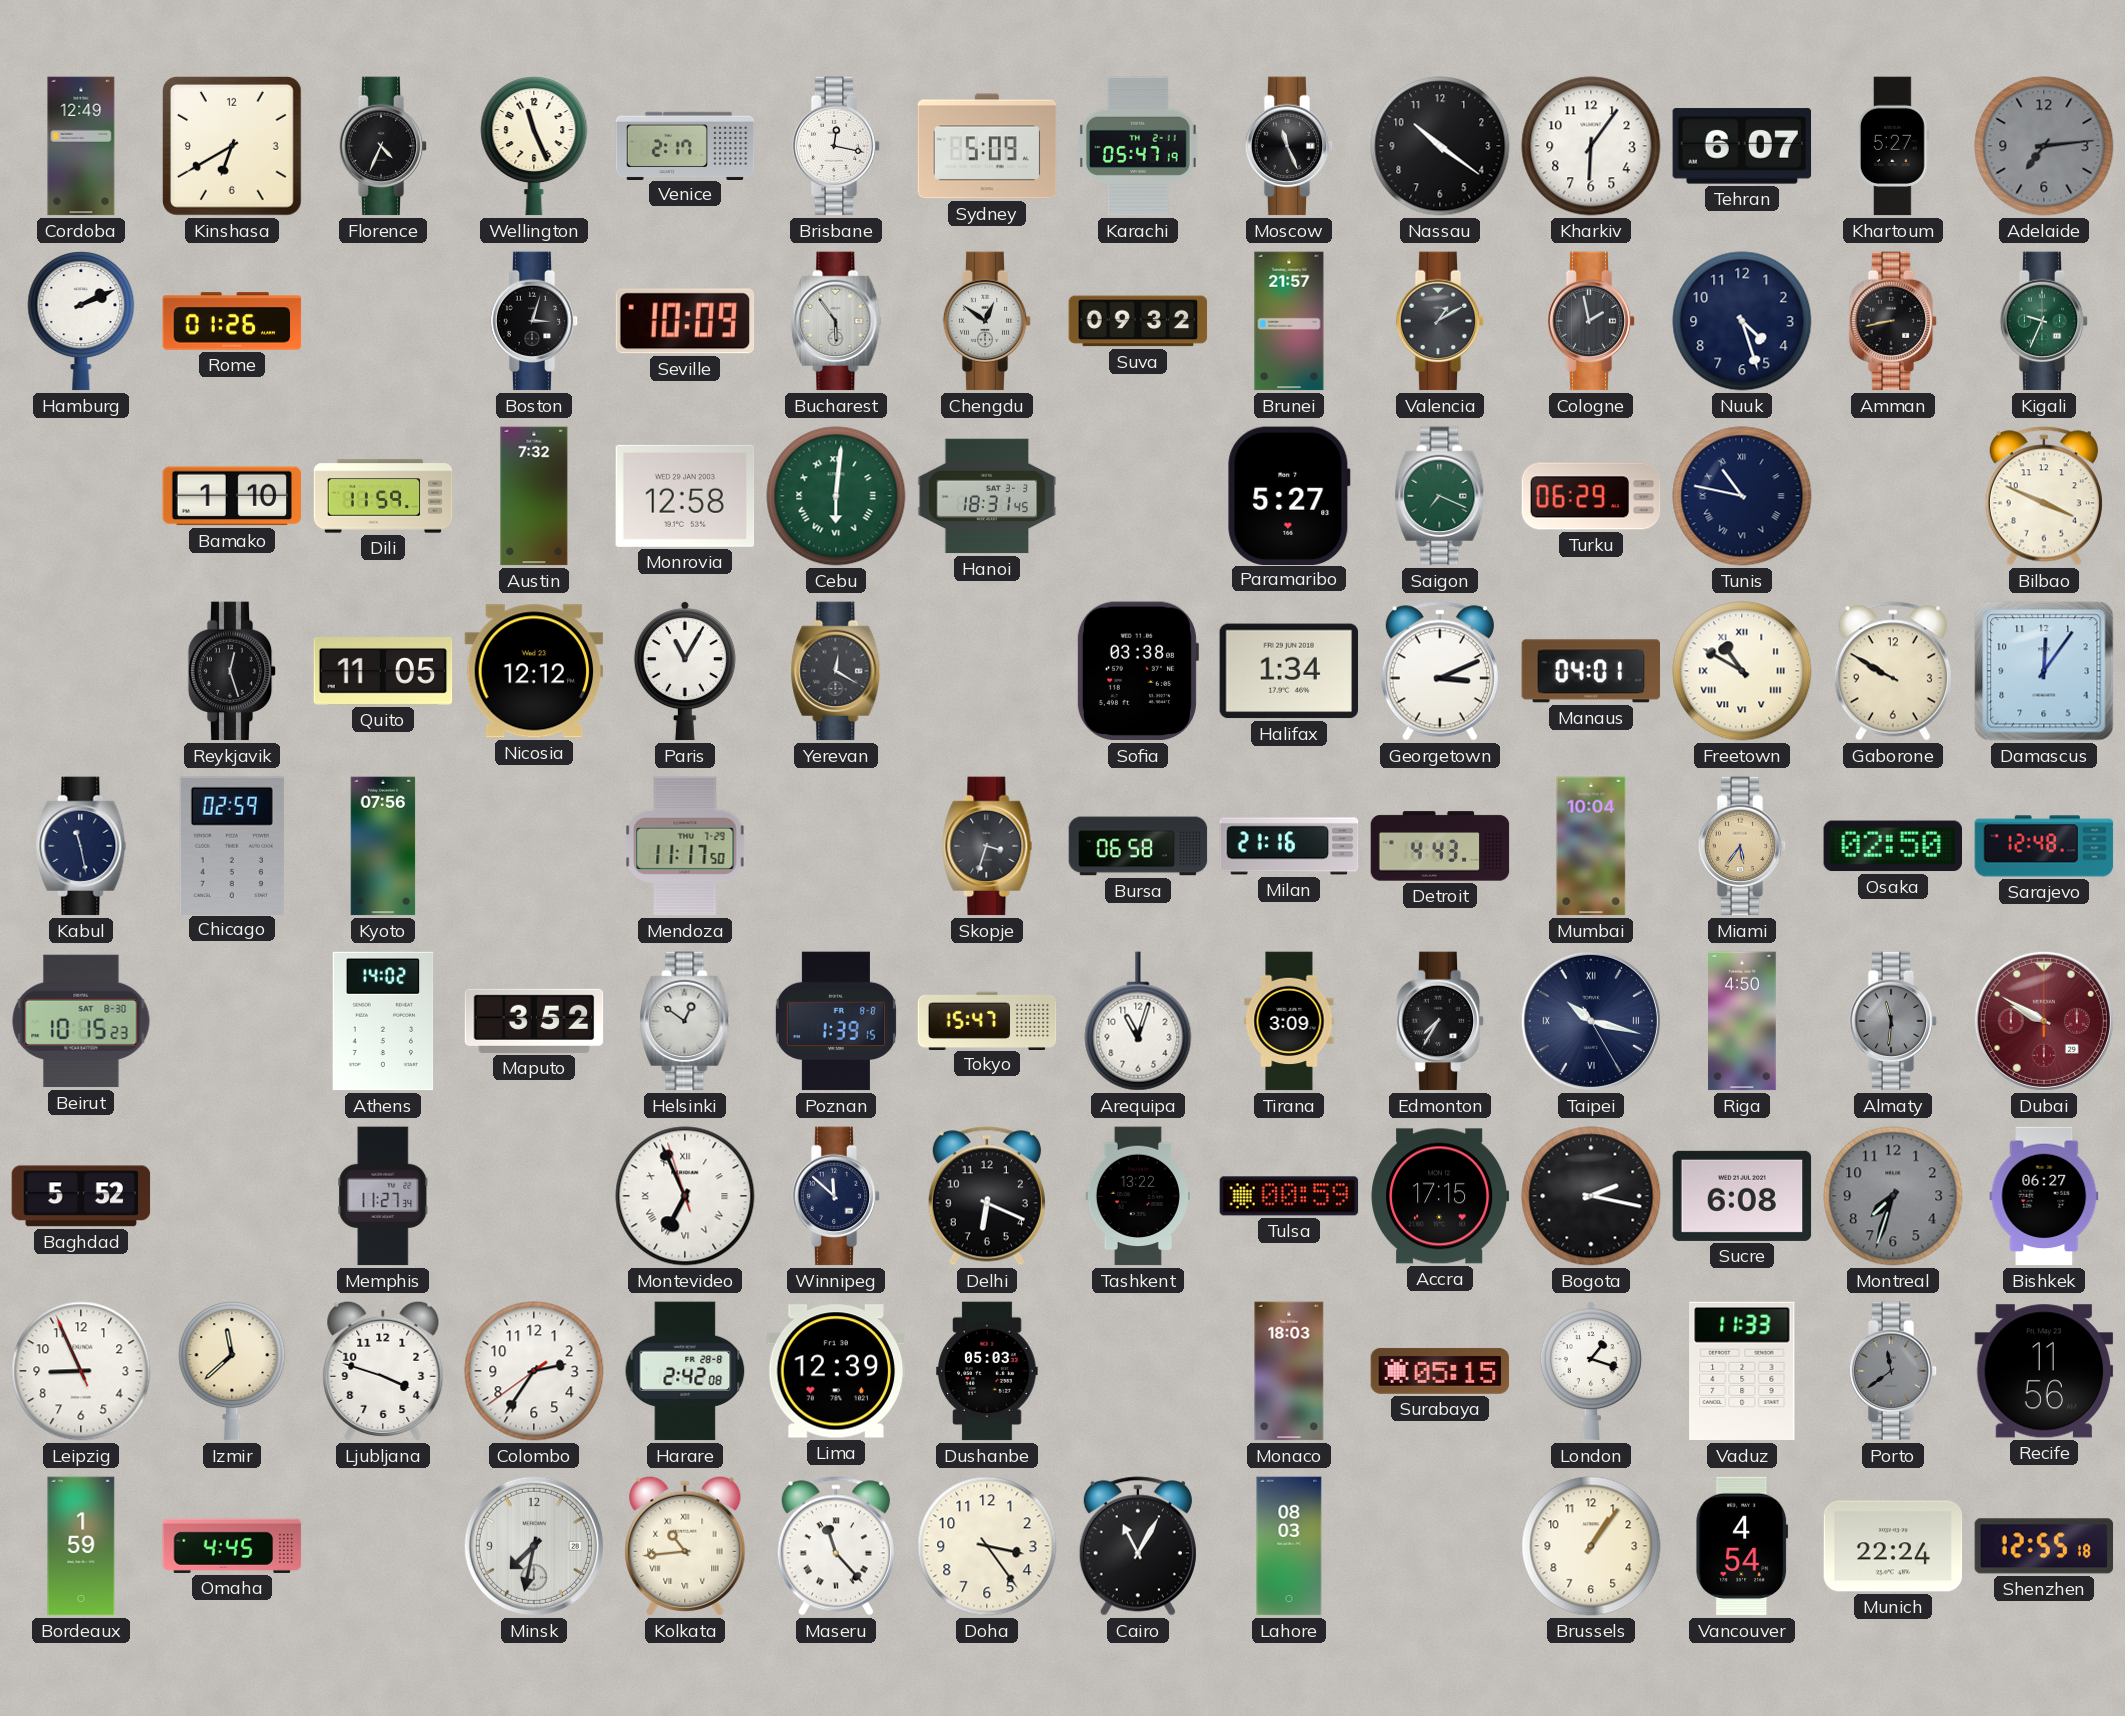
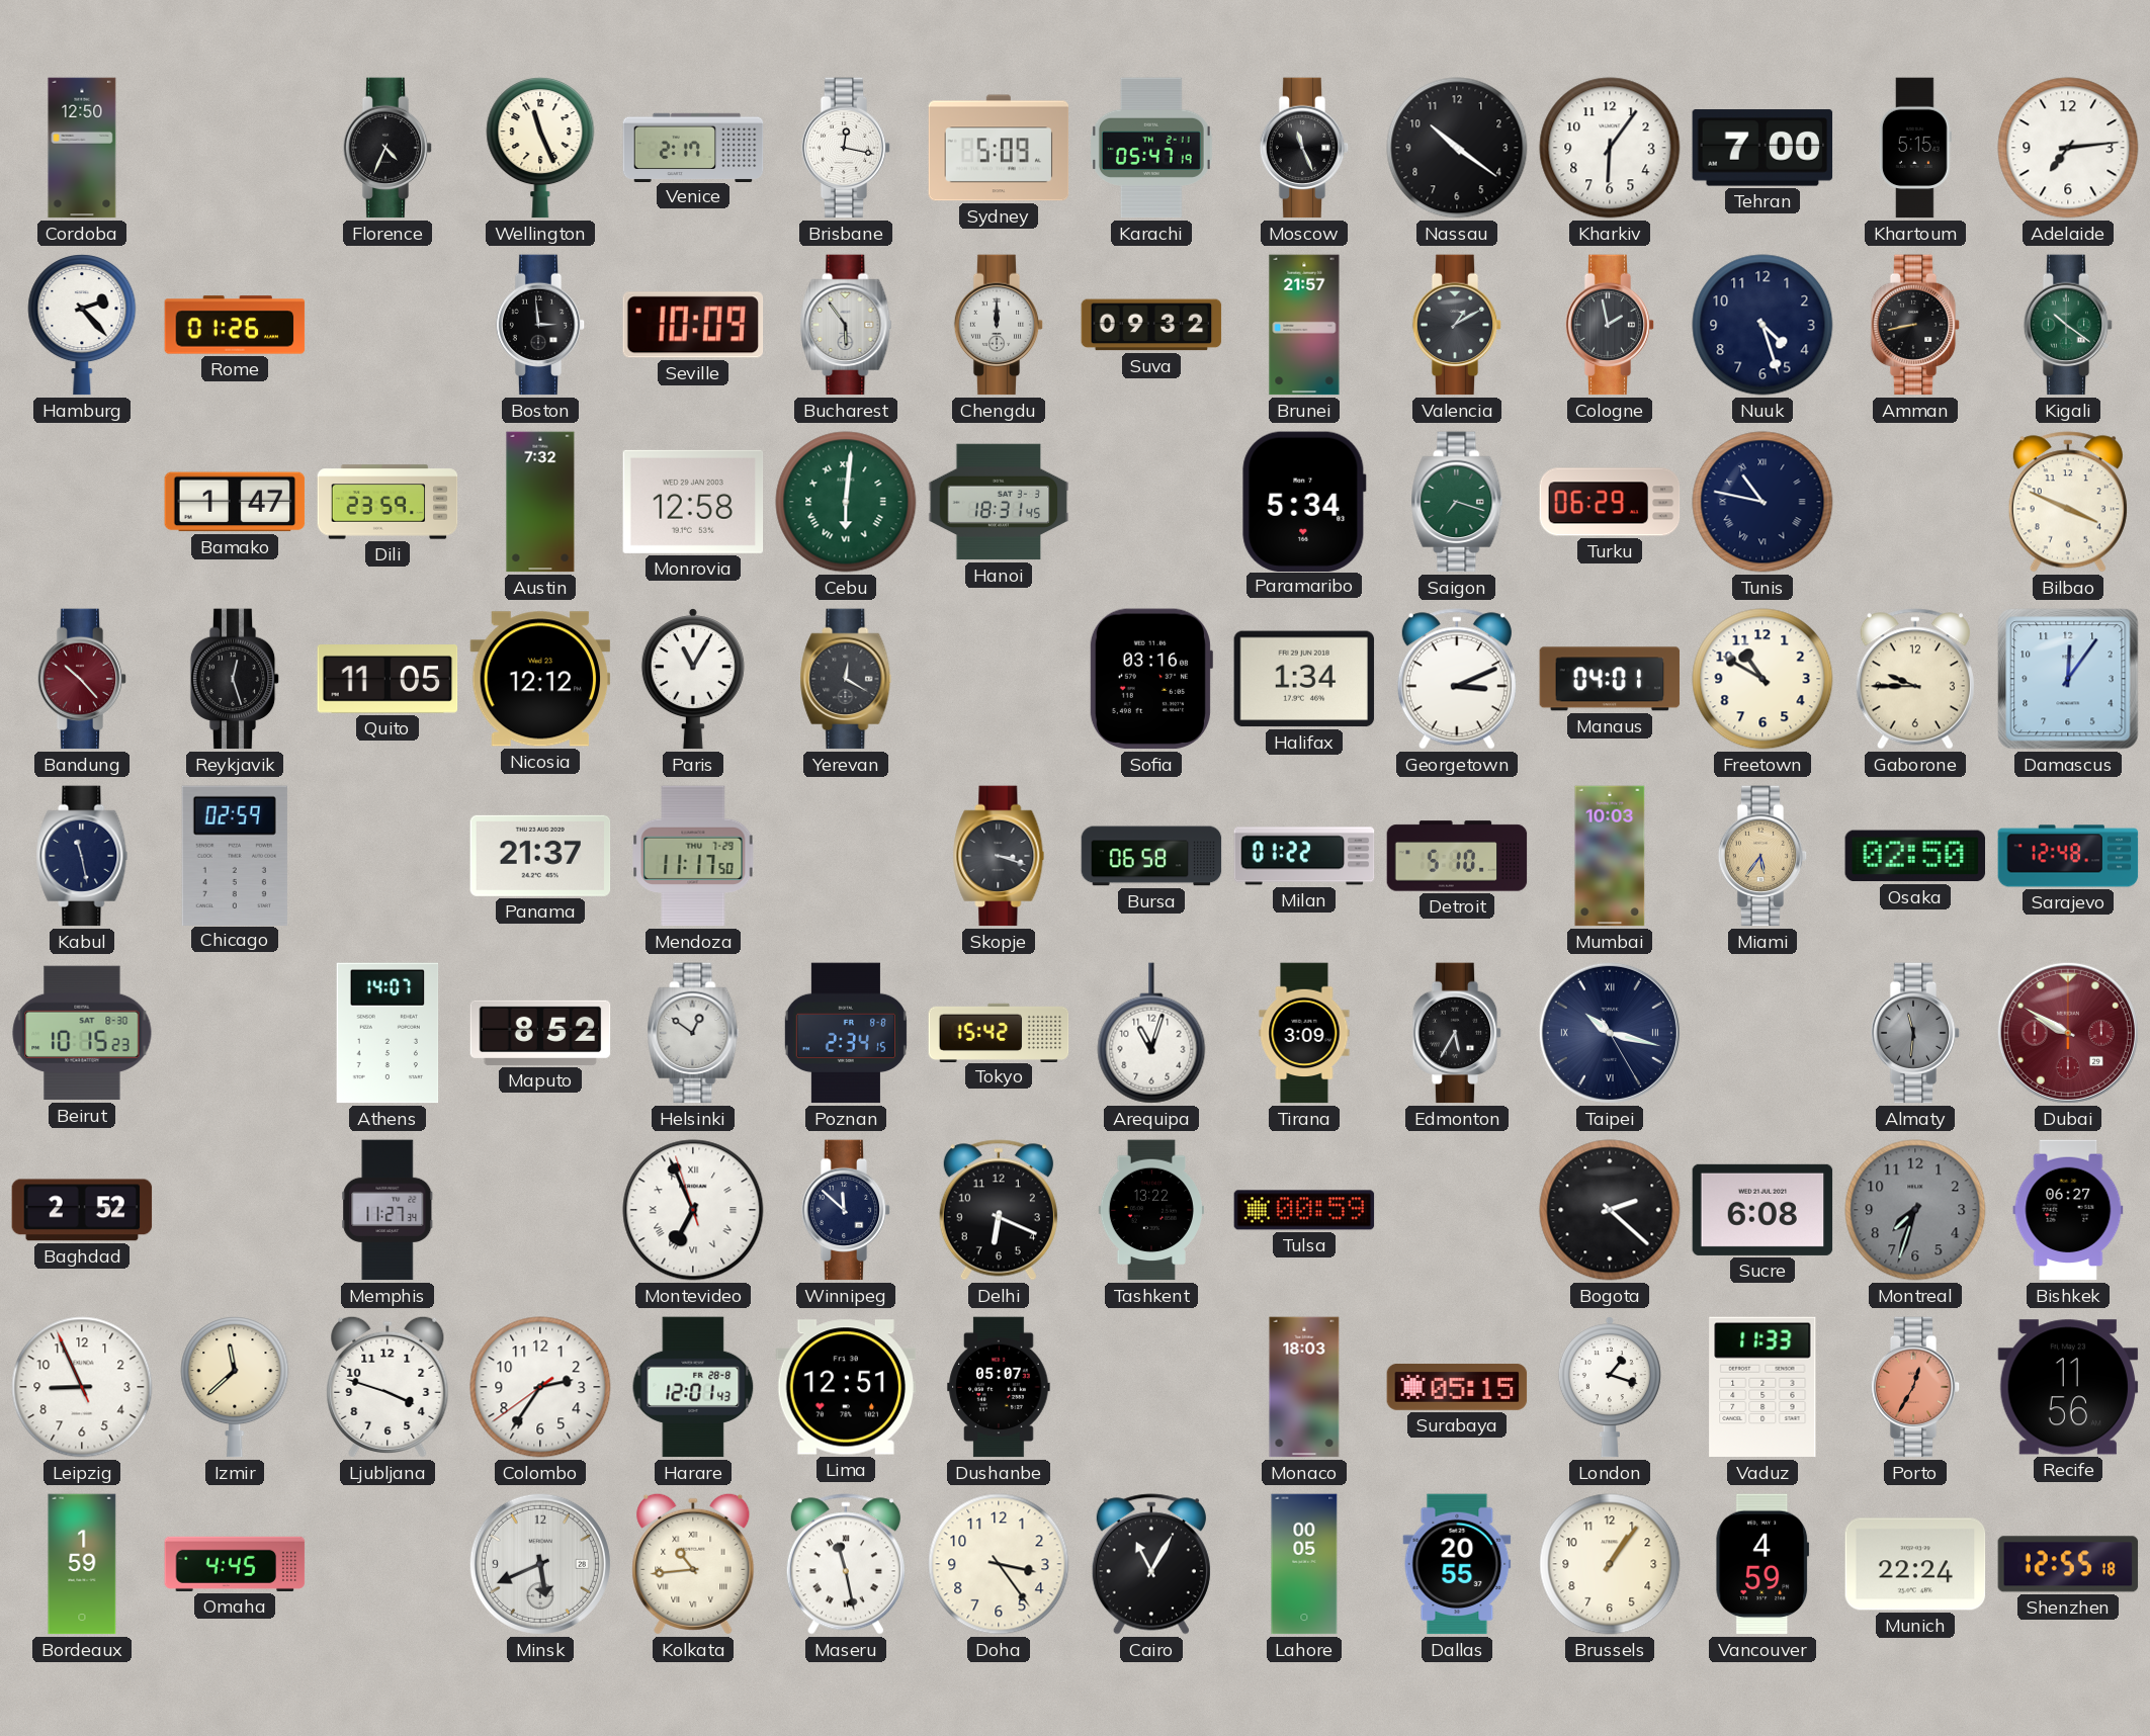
Cordoba: 12:49 -> 12:50
Kinshasa: 6:40 -> none
Tehran: 6:07 -> 7:00
Khartoum: 5:27 -> 5:15
Adelaide dial: grey -> white
Hamburg: 2:11 -> 2:23
Boston: 3:03 -> 2:59
Chengdu: 12:51 -> 12:00
Kigali: 9:34 -> 10:21
Bamako: 1:10 -> 1:47
Dili: 11:59 -> 23:59
Paramaribo: 5:27 -> 5:34
Saigon: 7:19 -> 7:18
Bandung: none -> 10:23
Sofia: 03:38 -> 03:16
Freetown numerals: Roman -> Arabic
Gaborone: 9:50 -> 9:45
Kyoto: 07:56 -> none
Panama: none -> 21:37
Skopje: 3:33 -> 3:18
Milan: 21:16 -> 01:22
Detroit: 4:43 -> 5:10
Mumbai: 10:04 -> 10:03
Athens: 14:02 -> 14:07
Maputo: 3:52 -> 8:52
Poznan: 1:39 -> 2:34
Tokyo: 15:47 -> 15:42
Edmonton: 7:35 -> 5:35
Riga: 4:50 -> none
Baghdad: 5:52 -> 2:52
Accra: 17:15 -> none
Bogota: 2:17 -> 2:22
Harare: 2:42 -> 12:01
Lima: 12:39 -> 12:51
Dushanbe: 05:03 -> 05:07
Porto: 11:39 -> 12:35
Porto dial: grey -> salmon
Minsk: 7:32 -> 5:41
Maseru: 11:23 -> 11:28
Lahore: 08:03 -> 00:05
Dallas: none -> 20:55
Vancouver: 4:54 -> 4:59
